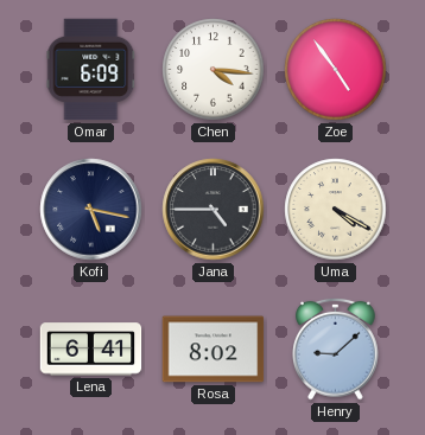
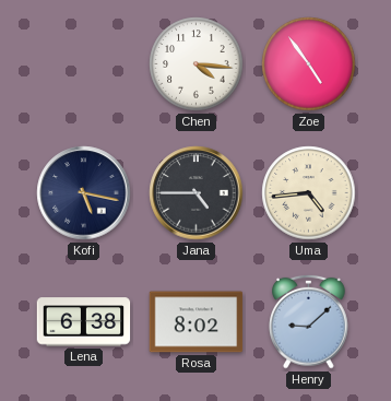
Omar: 6:09 -> none
Uma: 4:20 -> 4:44
Lena: 6:41 -> 6:38
